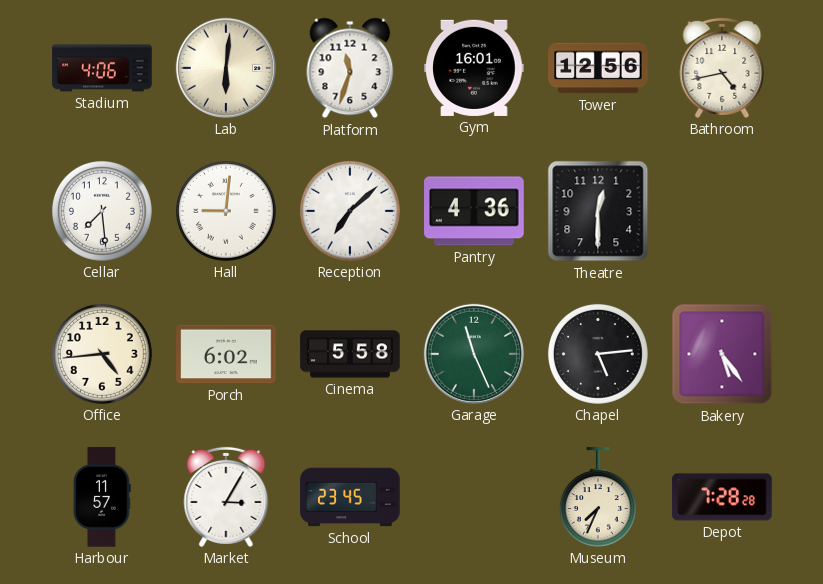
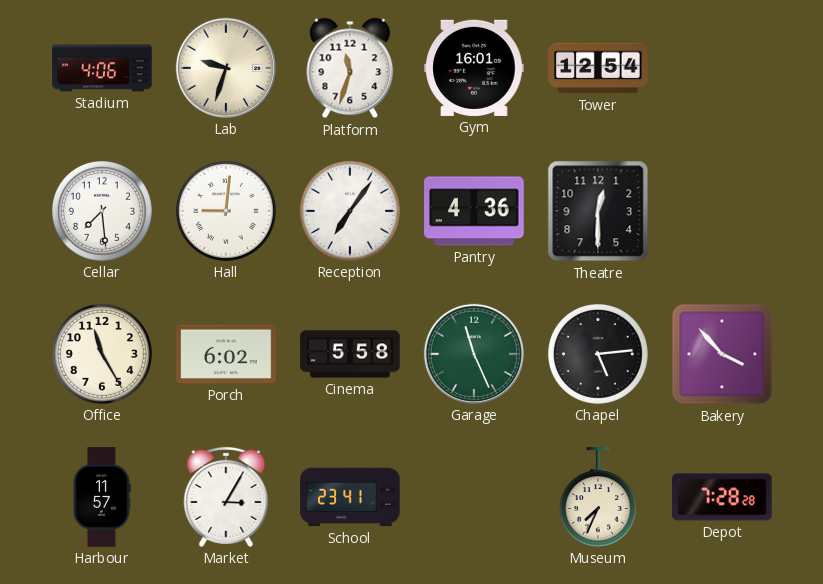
Lab: 6:01 -> 9:33
Tower: 12:56 -> 12:54
Bathroom: 4:43 -> none
Reception: 7:08 -> 7:06
Office: 4:44 -> 11:25
Bakery: 5:24 -> 3:53
School: 23:45 -> 23:41
